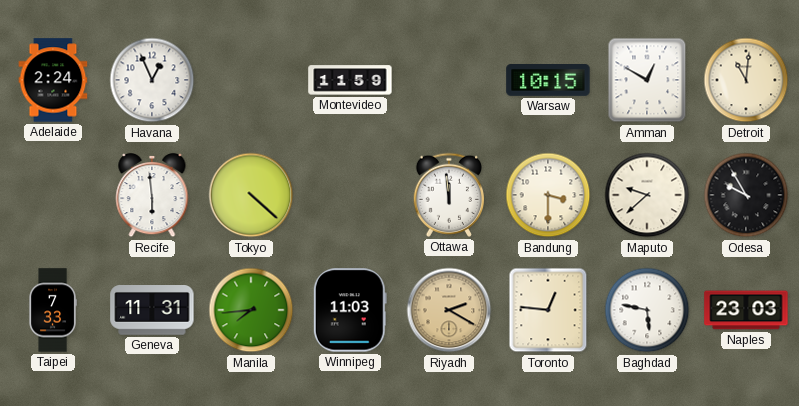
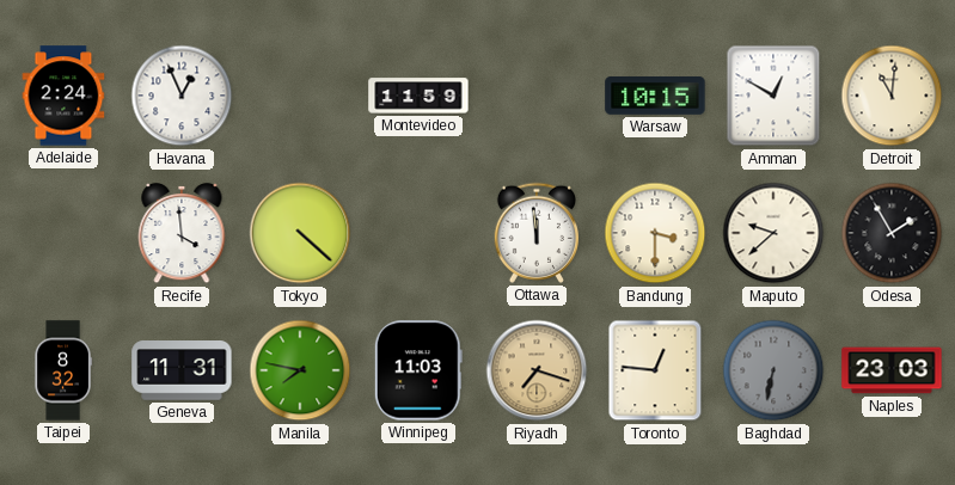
Recife: 5:59 -> 3:59
Odesa: 9:55 -> 1:55
Taipei: 7:33 -> 8:32
Manila: 7:44 -> 7:47
Riyadh: 2:20 -> 7:18
Baghdad: 5:47 -> 6:32
Baghdad dial: white -> grey
